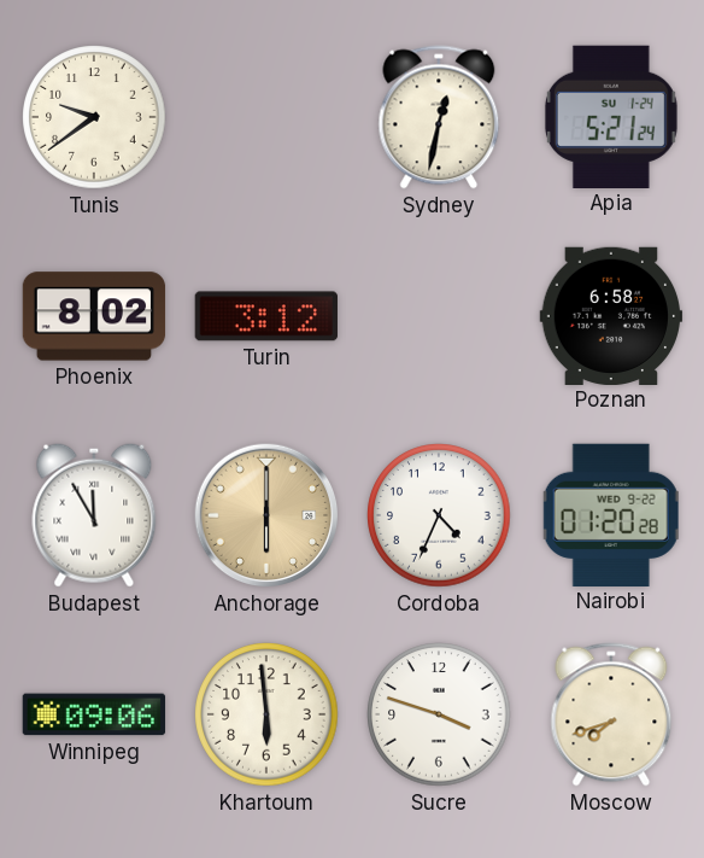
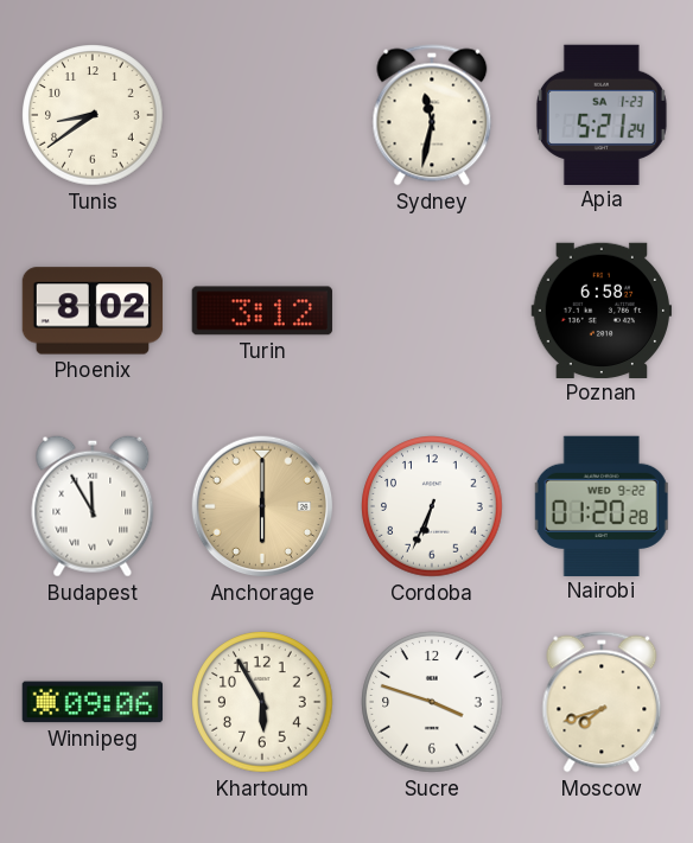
Tunis: 9:39 -> 8:39
Sydney: 12:32 -> 11:32
Apia date: SU 1-24 -> SA 1-23
Cordoba: 4:34 -> 6:34
Khartoum: 5:59 -> 5:55
